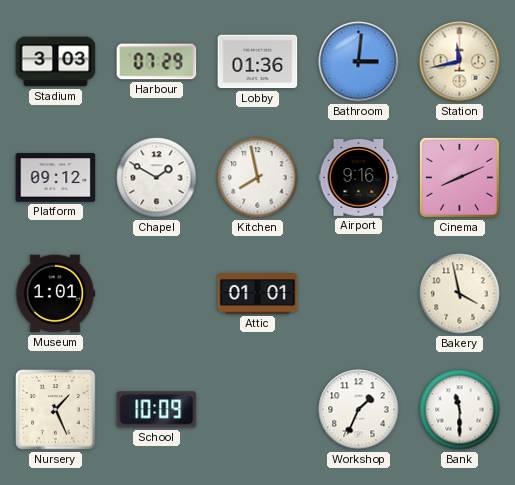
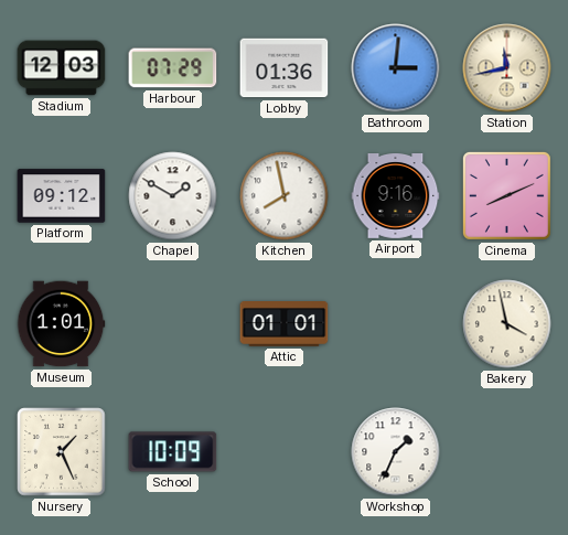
Stadium: 3:03 -> 12:03
Bank: 11:30 -> none
